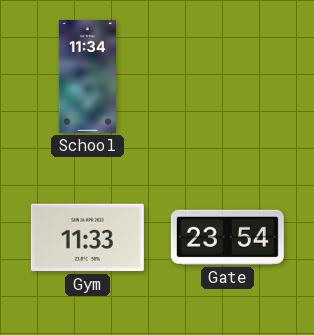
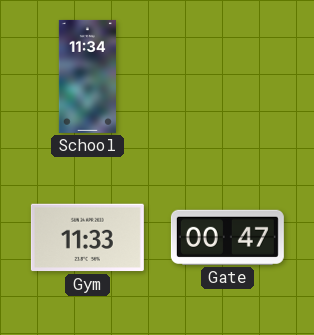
Gate: 23:54 -> 00:47
